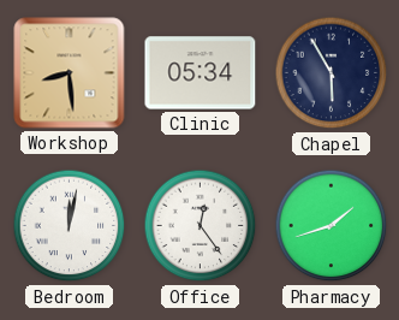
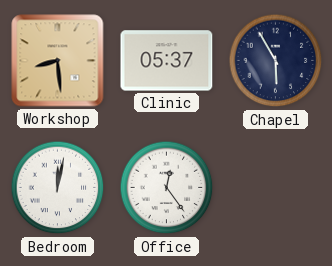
Clinic: 05:34 -> 05:37
Pharmacy: 1:42 -> none
